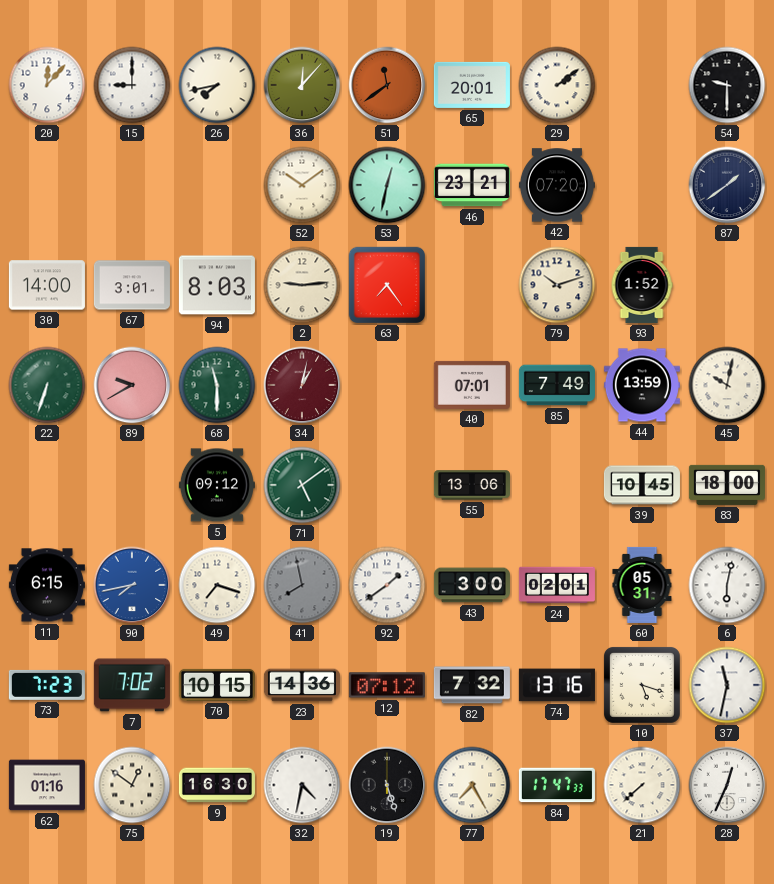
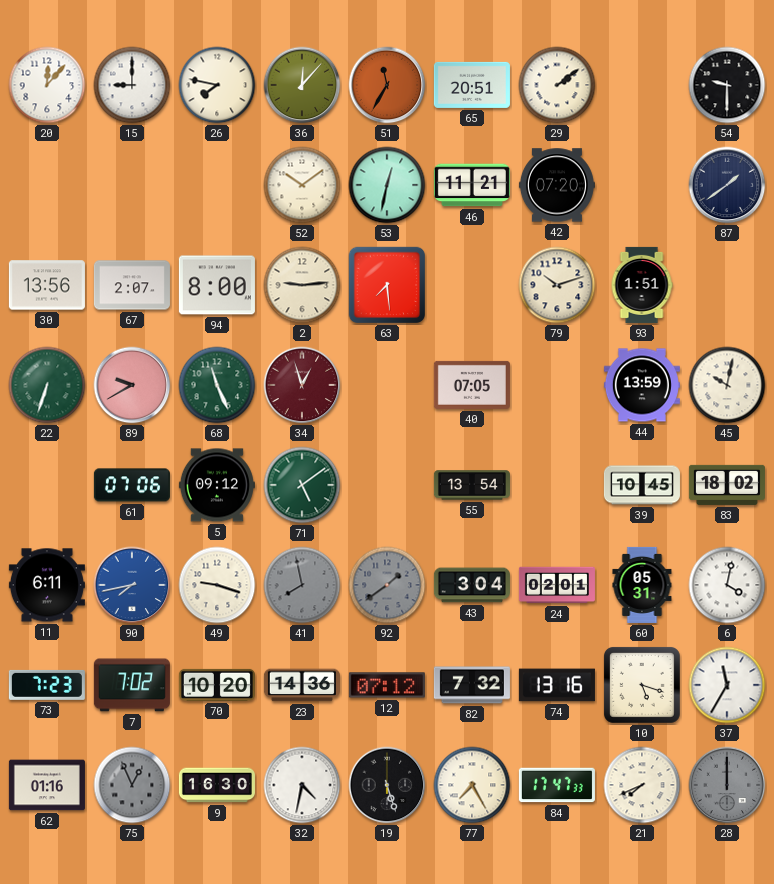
26: 7:43 -> 7:47
51: 11:39 -> 11:35
65: 20:01 -> 20:51
46: 23:21 -> 11:21
30: 14:00 -> 13:56
67: 3:01 -> 2:07
94: 8:03 -> 8:00
63: 7:24 -> 7:29
93: 1:52 -> 1:51
68: 11:30 -> 11:26
34: 1:02 -> 12:57
40: 07:01 -> 07:05
85: 7:49 -> none
61: none -> 07:06
55: 13:06 -> 13:54
83: 18:00 -> 18:02
11: 6:15 -> 6:11
49: 7:18 -> 9:18
92 dial: white -> grey
43: 3:00 -> 3:04
6: 6:02 -> 4:02
70: 10:15 -> 10:20
37: 11:32 -> 11:35
75: 12:51 -> 12:56
75 dial: cream -> grey
21: 7:38 -> 7:41
28: 12:34 -> 12:00
28 dial: white -> grey
